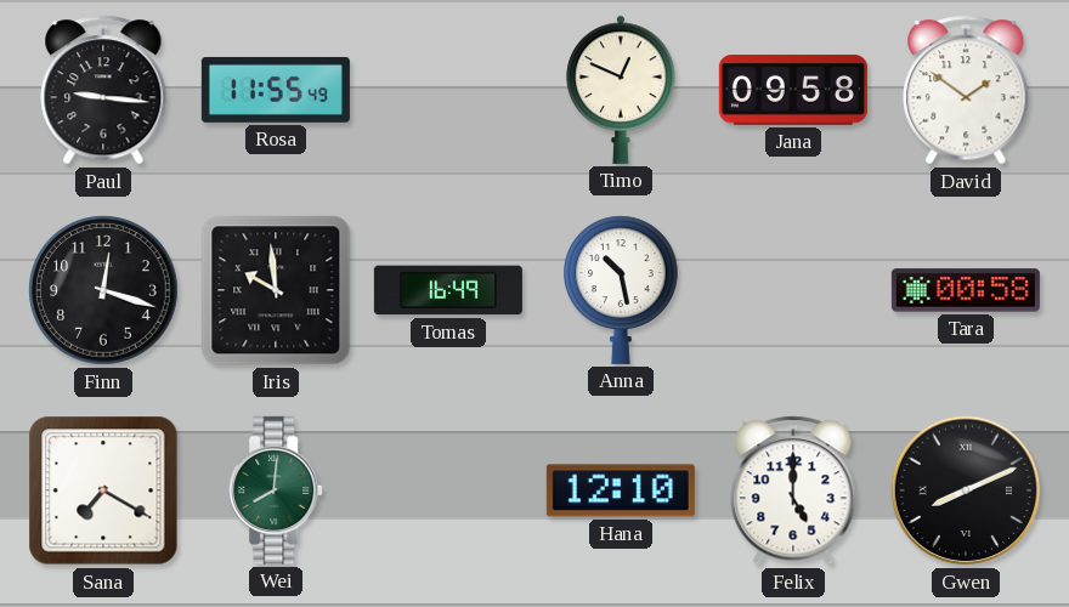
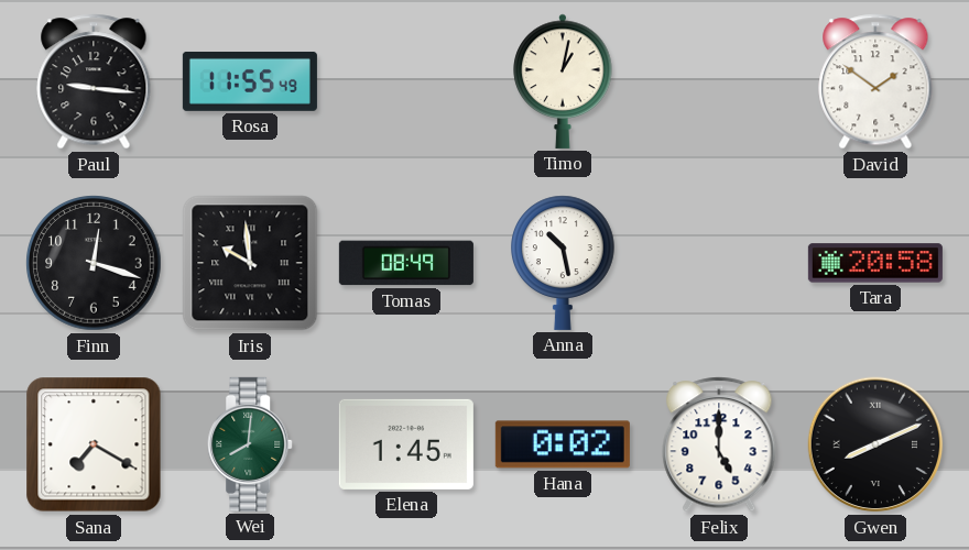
Timo: 12:49 -> 1:02
Jana: 09:58 -> none
Tomas: 16:49 -> 08:49
Tara: 00:58 -> 20:58
Elena: none -> 1:45
Hana: 12:10 -> 0:02
